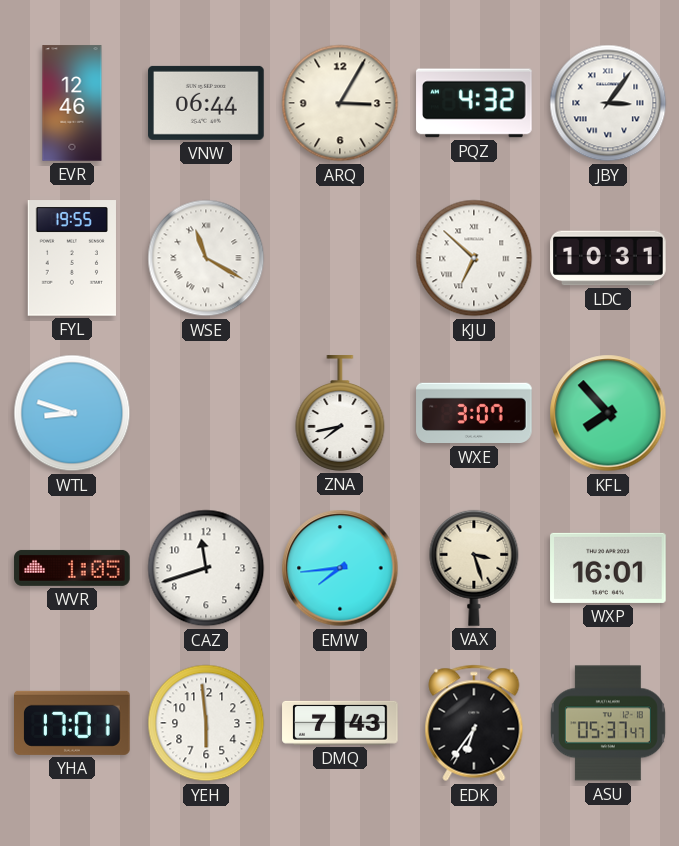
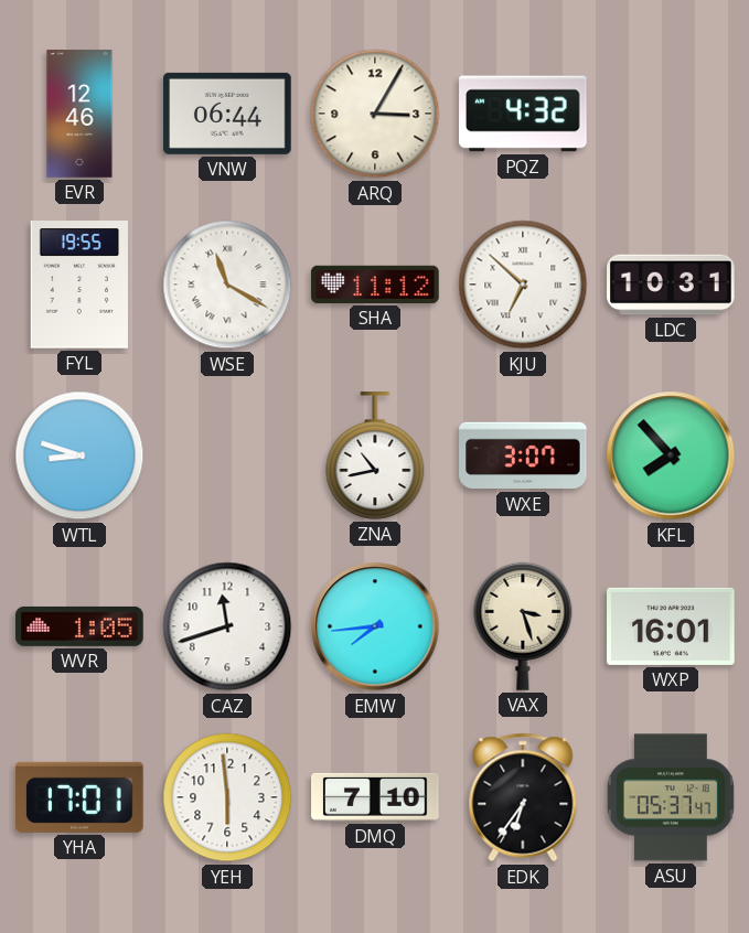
JBY: 3:06 -> none
SHA: none -> 11:12
ZNA: 7:43 -> 10:43
DMQ: 7:43 -> 7:10
